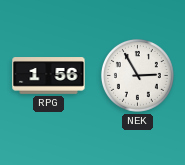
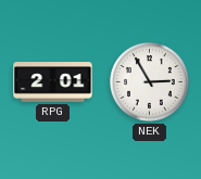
RPG: 1:56 -> 2:01
